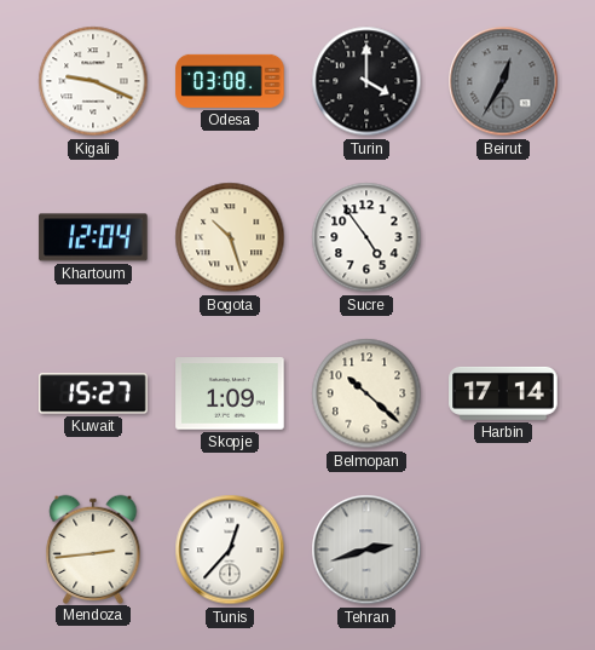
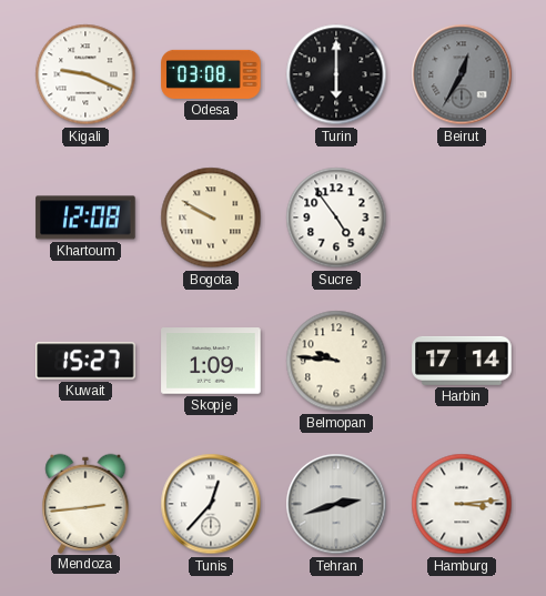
Turin: 4:00 -> 6:00
Khartoum: 12:04 -> 12:08
Bogota: 10:27 -> 9:50
Belmopan: 10:22 -> 9:46
Hamburg: none -> 3:14
